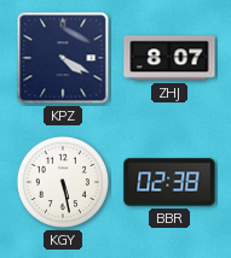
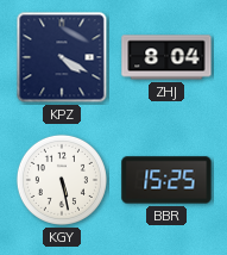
ZHJ: 8:07 -> 8:04
BBR: 02:38 -> 15:25
